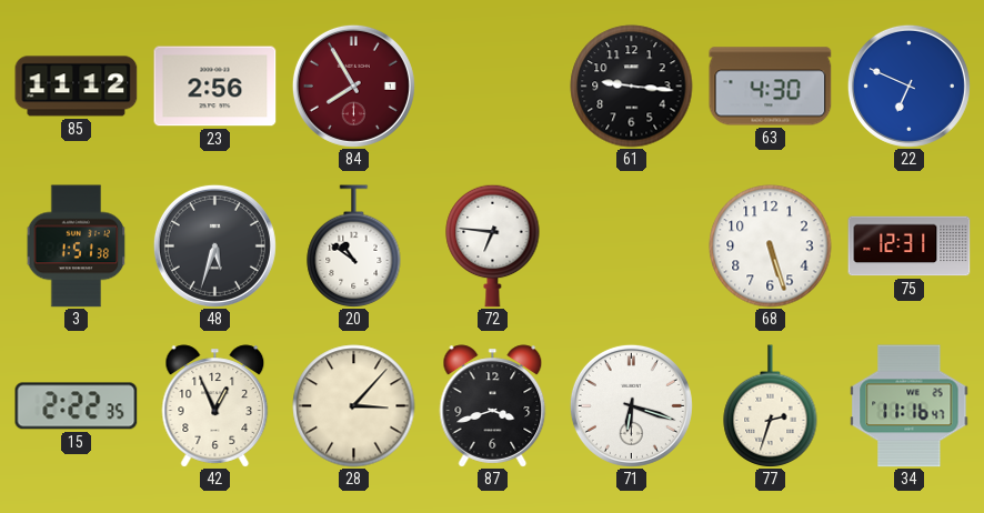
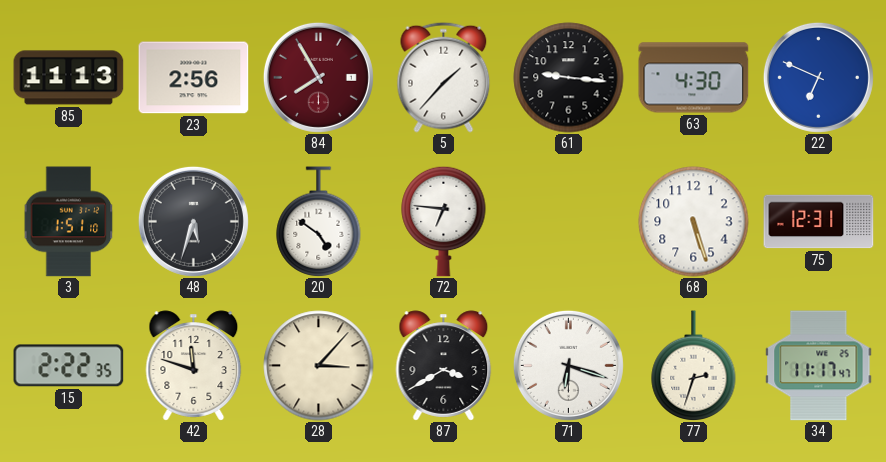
85: 11:12 -> 11:13
5: none -> 1:37
3: 1:51:38 -> 1:51:10
20: 10:51 -> 4:51
42: 12:56 -> 11:48
87: 3:42 -> 3:40
34: 11:16 -> 11:17
